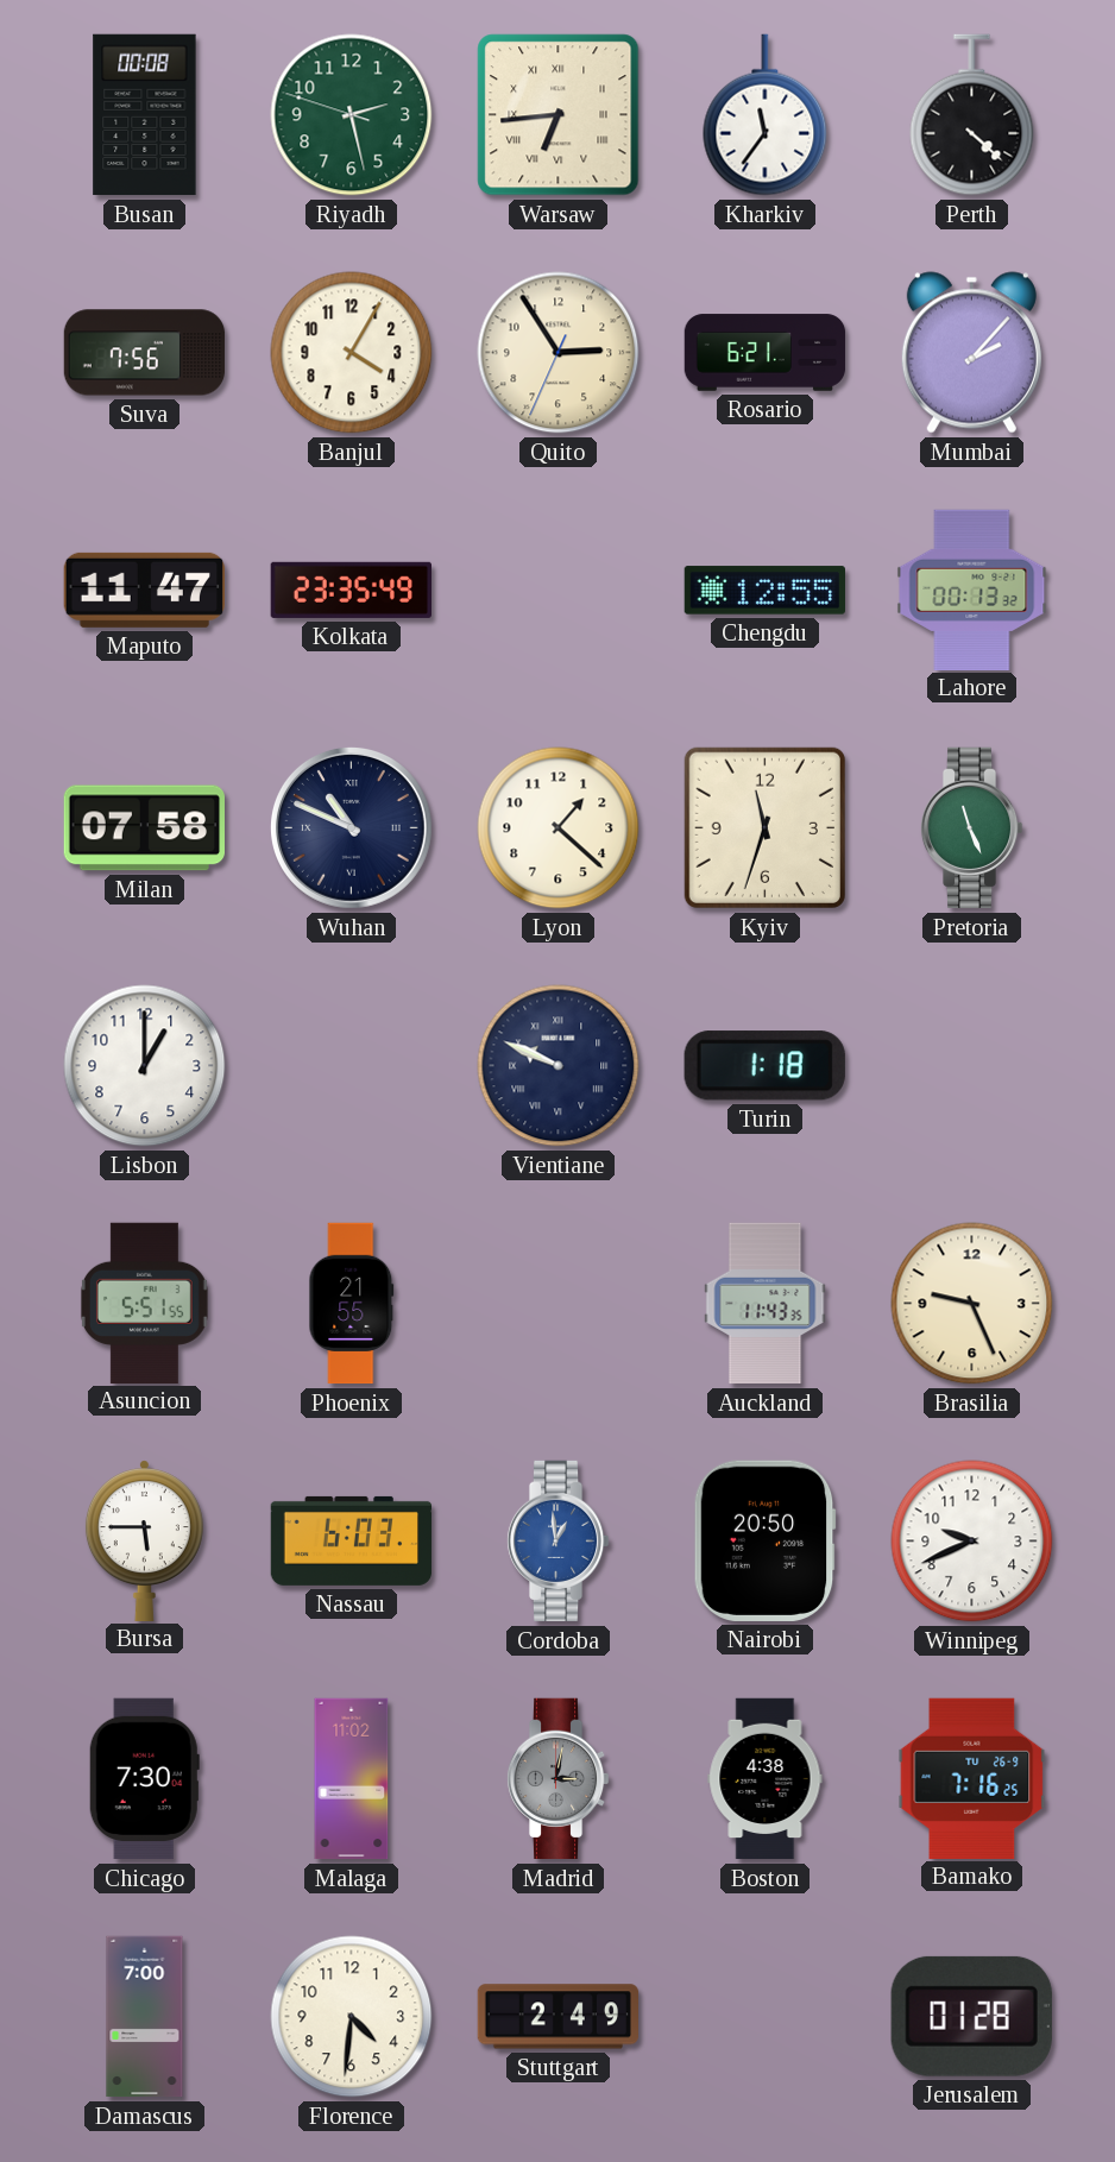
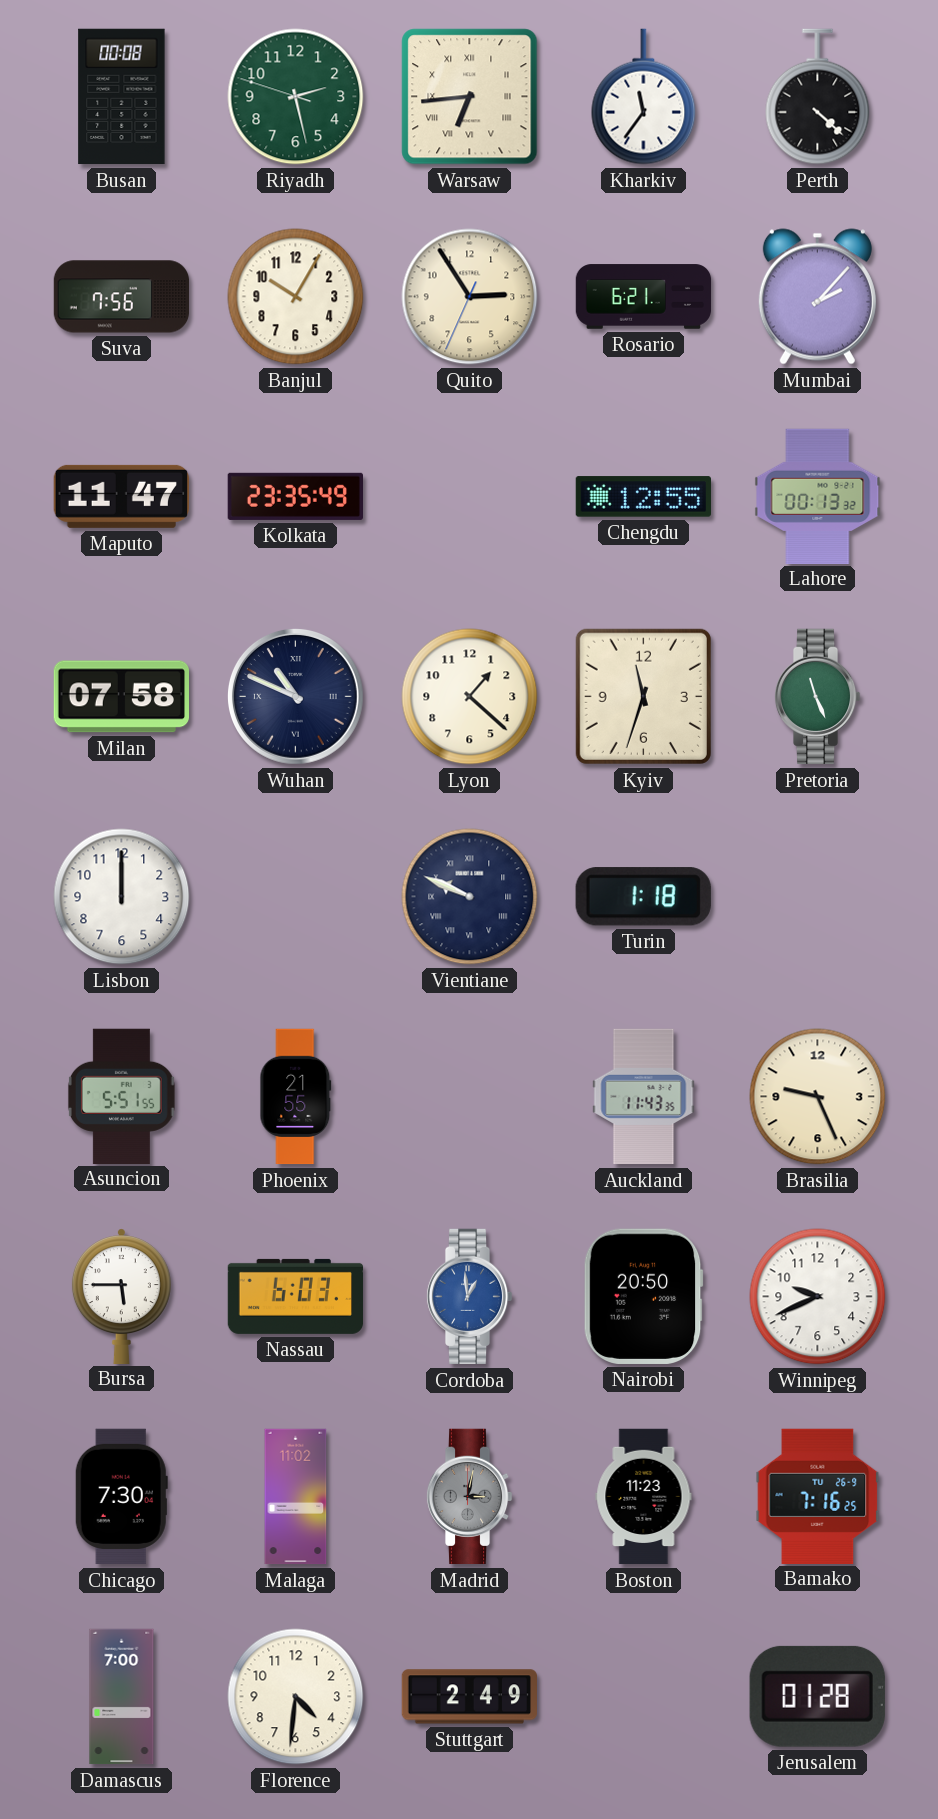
Banjul: 4:05 -> 10:05
Lisbon: 1:00 -> 12:00
Boston: 4:38 -> 11:23
